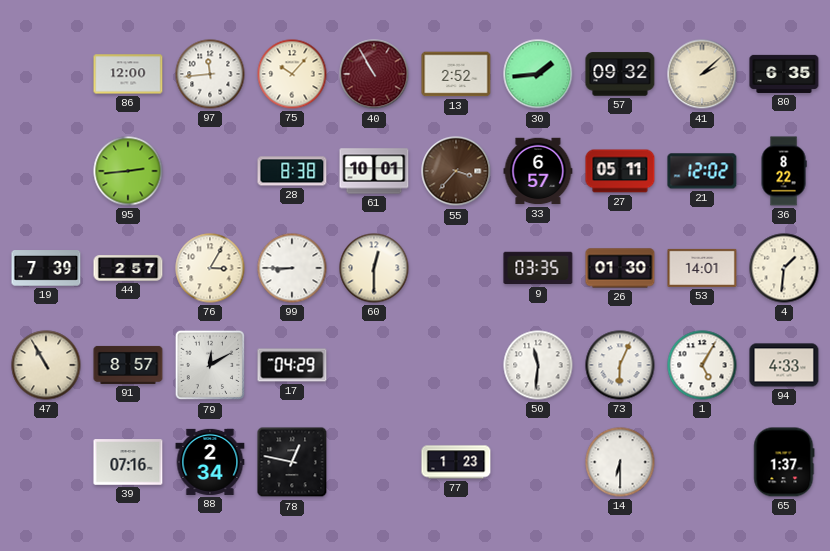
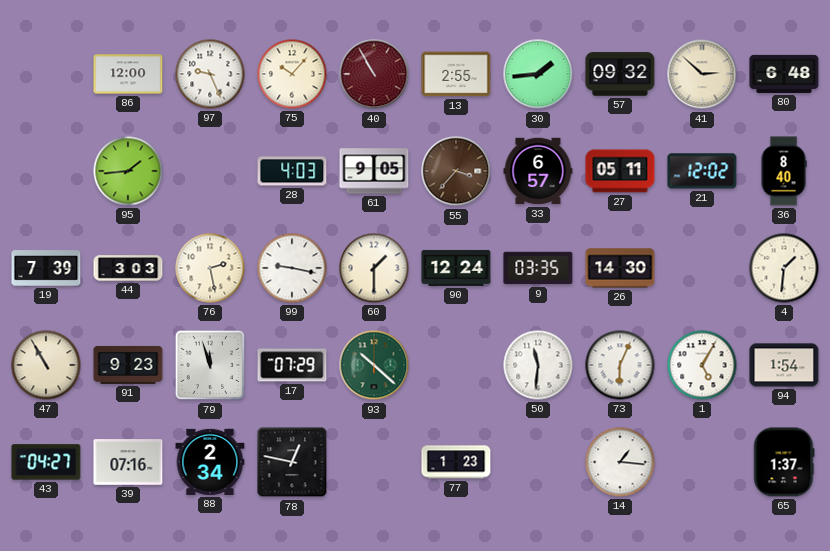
97: 11:44 -> 9:26
13: 2:52 -> 2:55
41: 2:08 -> 2:52
80: 6:35 -> 6:48
95: 2:44 -> 1:44
28: 8:38 -> 4:03
61: 10:01 -> 9:05
36: 8:22 -> 8:40
44: 2:57 -> 3:03
76: 3:05 -> 2:28
99: 8:45 -> 9:17
60: 12:30 -> 1:30
90: none -> 12:24
26: 01:30 -> 14:30
53: 14:01 -> none
91: 8:57 -> 9:23
79: 12:10 -> 11:57
17: 04:29 -> 07:29
93: none -> 10:22
94: 4:33 -> 1:54
43: none -> 04:27
14: 6:30 -> 1:16
